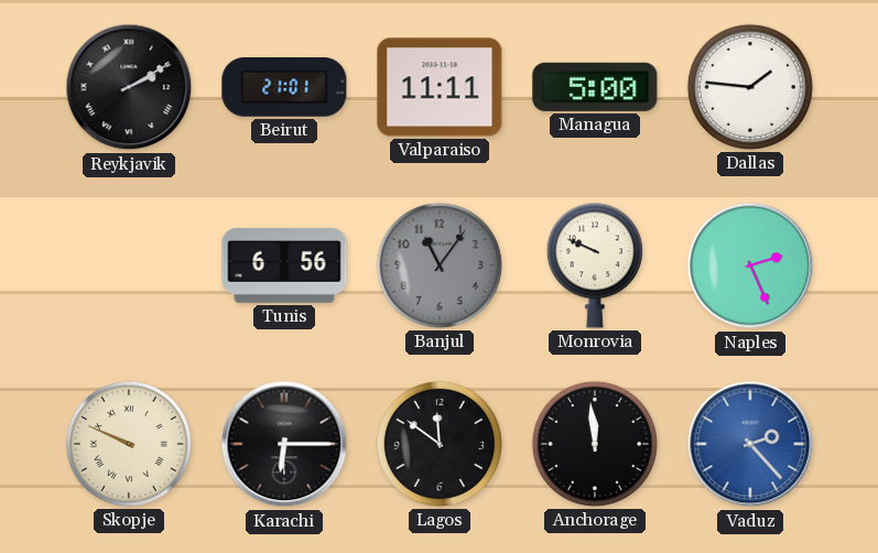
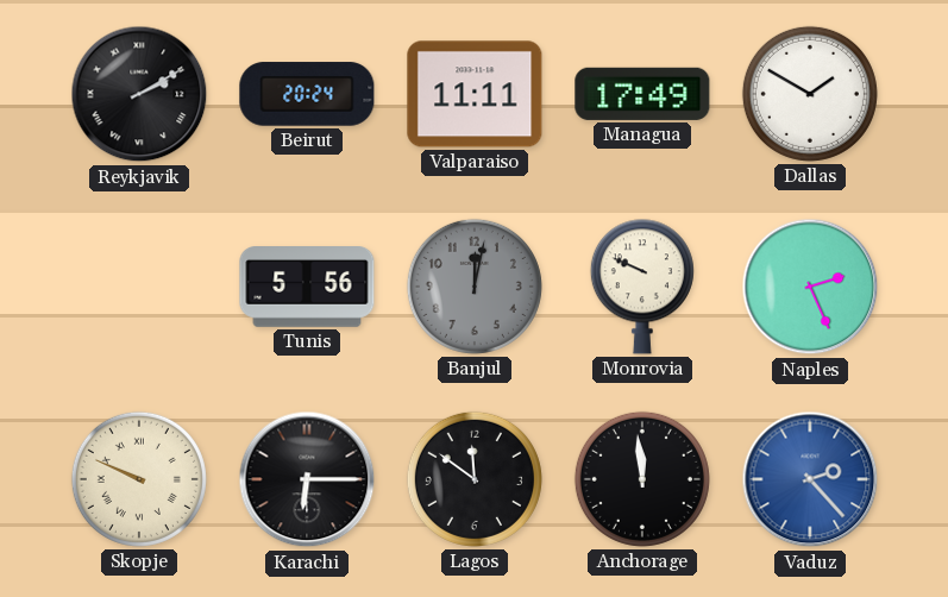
Beirut: 21:01 -> 20:24
Managua: 5:00 -> 17:49
Dallas: 1:46 -> 1:50
Tunis: 6:56 -> 5:56
Banjul: 11:06 -> 12:02
